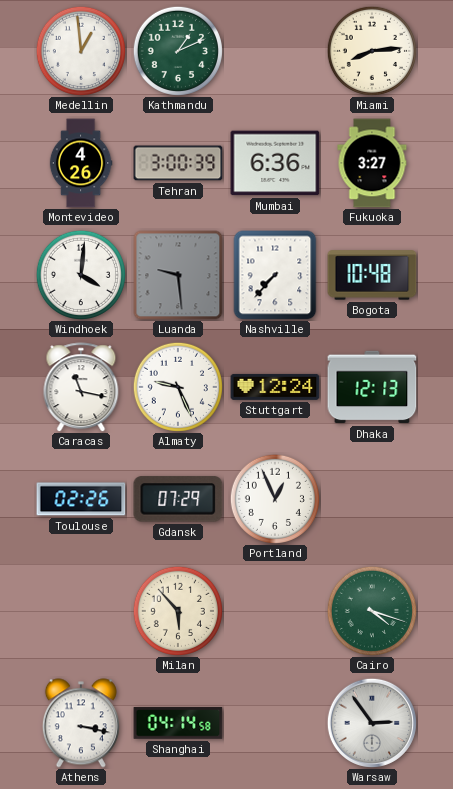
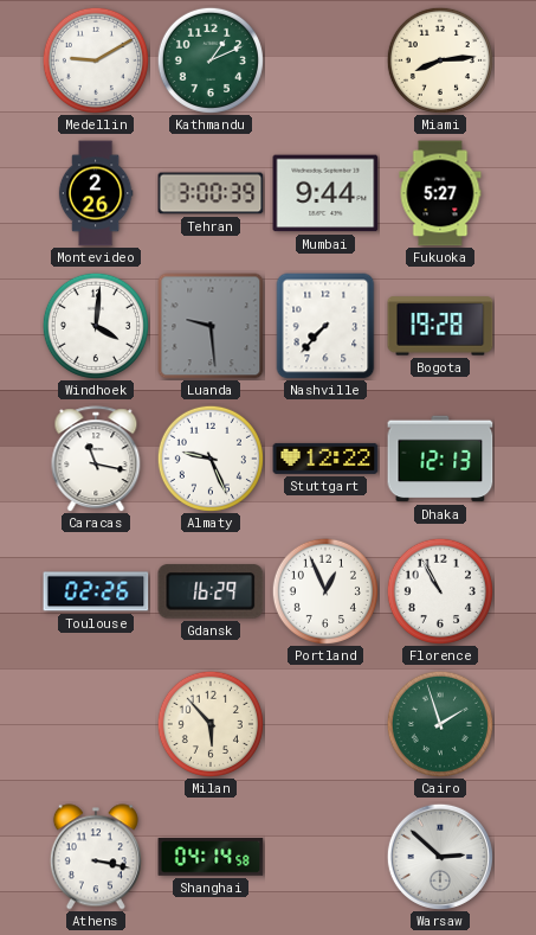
Medellin: 12:59 -> 9:10
Montevideo: 4:26 -> 2:26
Mumbai: 6:36 -> 9:44
Fukuoka: 3:27 -> 5:27
Bogota: 10:48 -> 19:28
Stuttgart: 12:24 -> 12:22
Gdansk: 07:29 -> 16:29
Florence: none -> 10:55
Cairo: 4:18 -> 1:57
Warsaw: 2:54 -> 2:52
